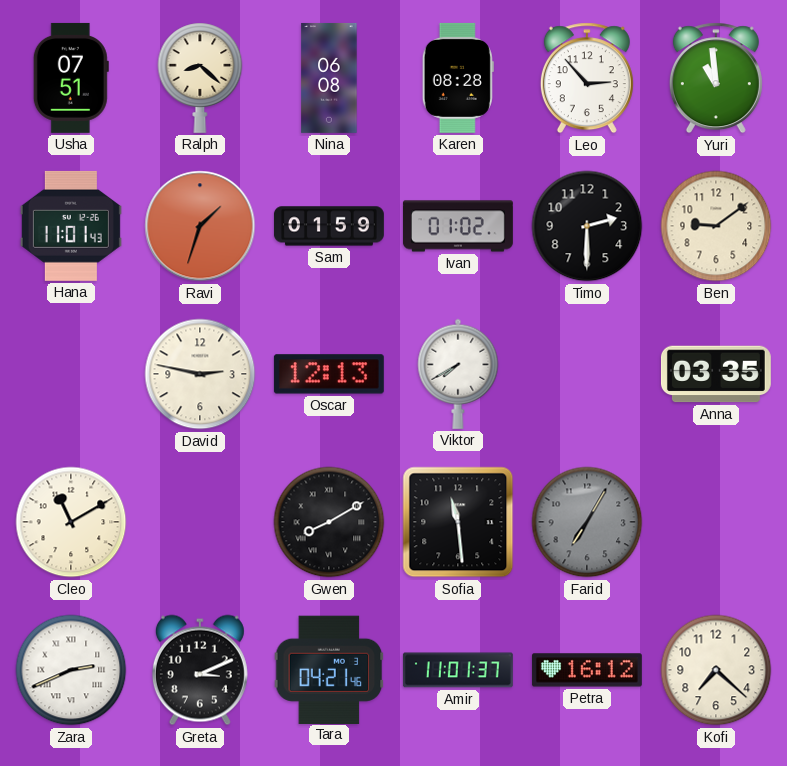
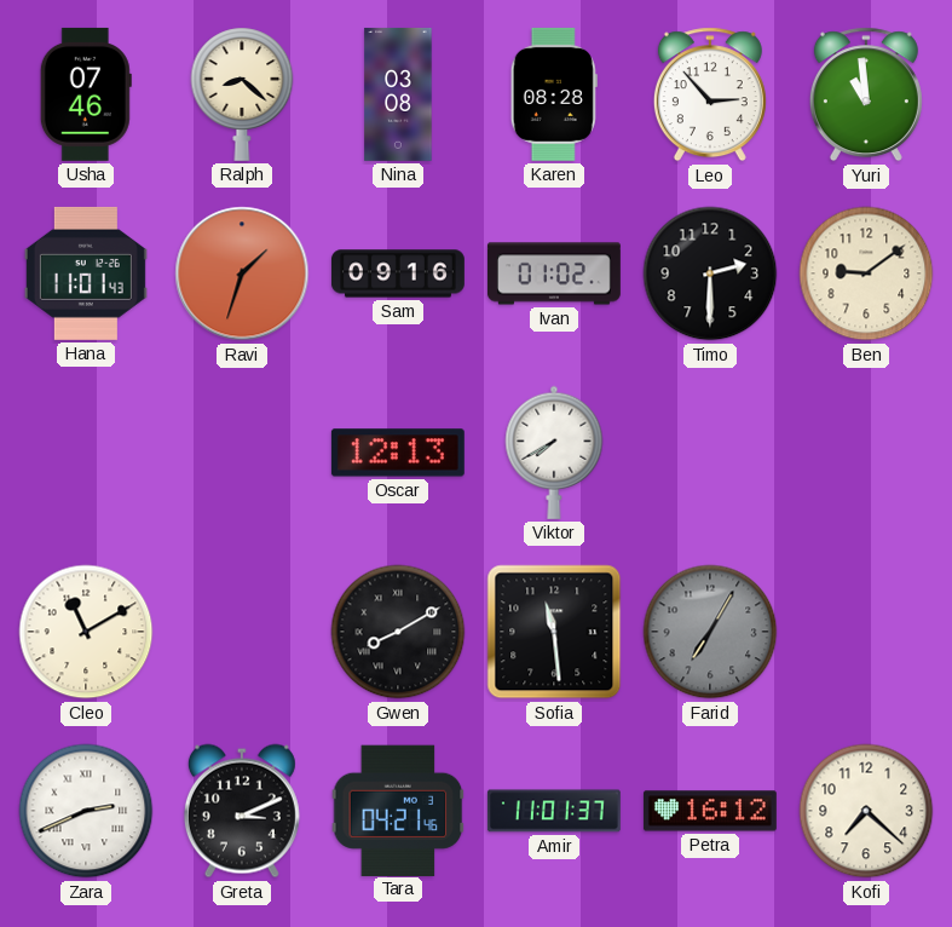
Usha: 07:51 -> 07:46
Nina: 06:08 -> 03:08
Sam: 01:59 -> 09:16
David: 2:47 -> none
Anna: 03:35 -> none
